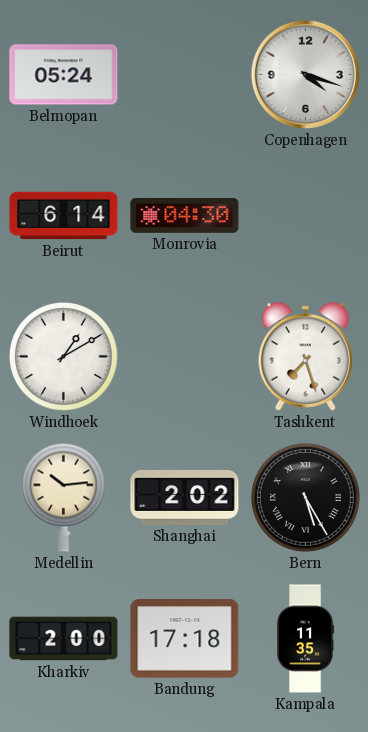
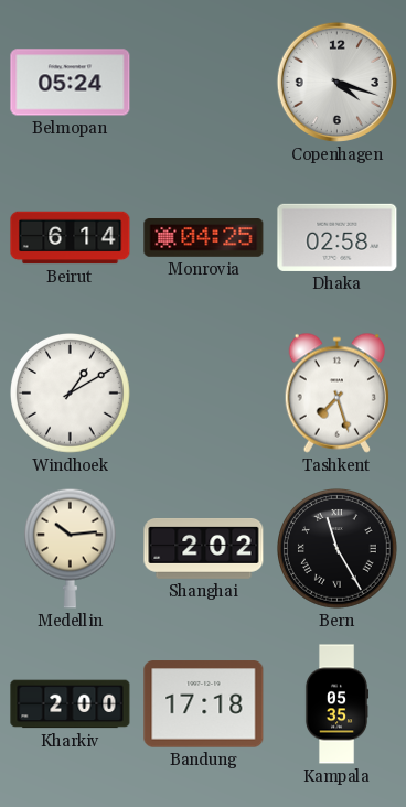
Monrovia: 04:30 -> 04:25
Dhaka: none -> 02:58
Bern: 5:25 -> 11:25
Kampala: 11:35 -> 05:35
